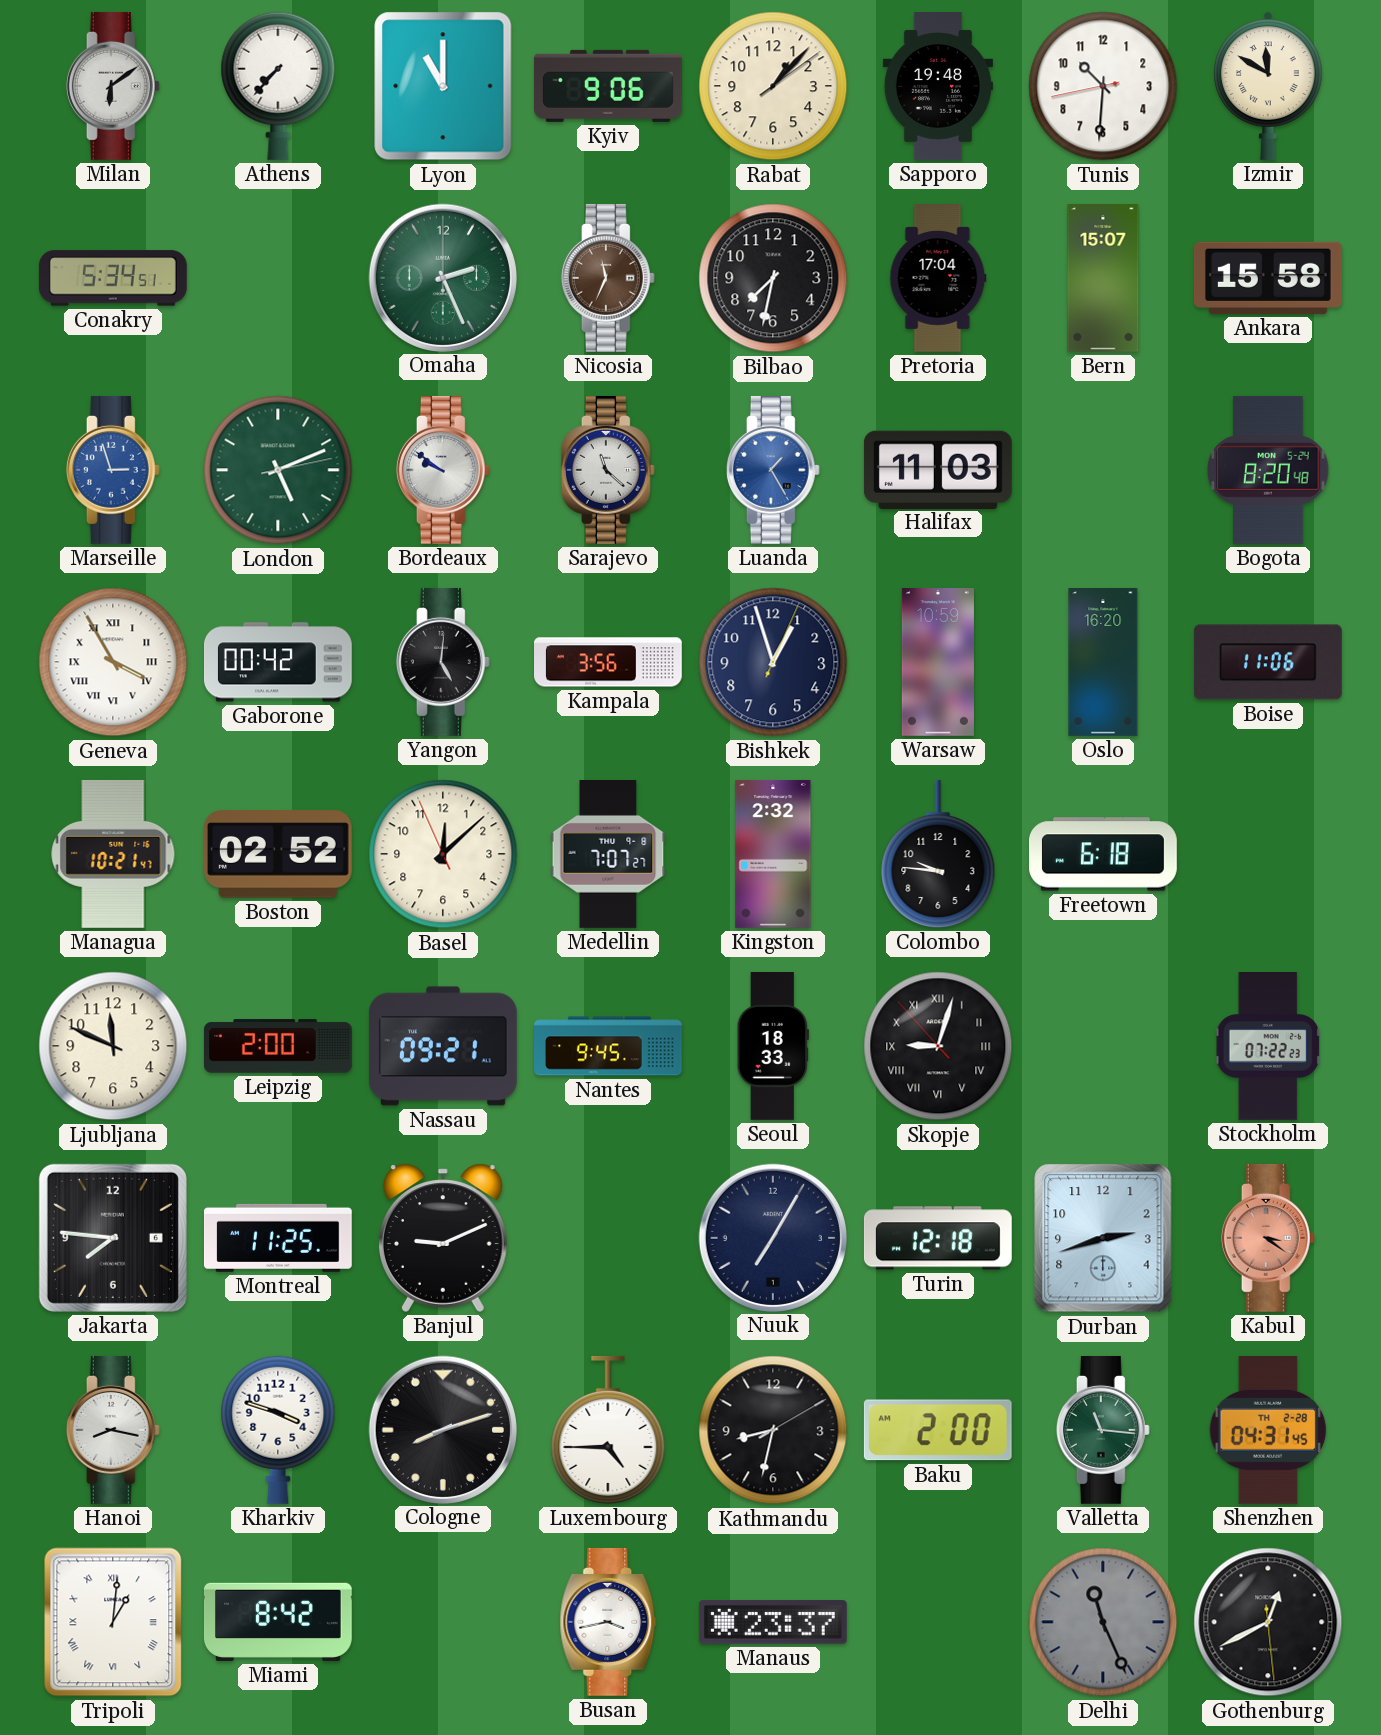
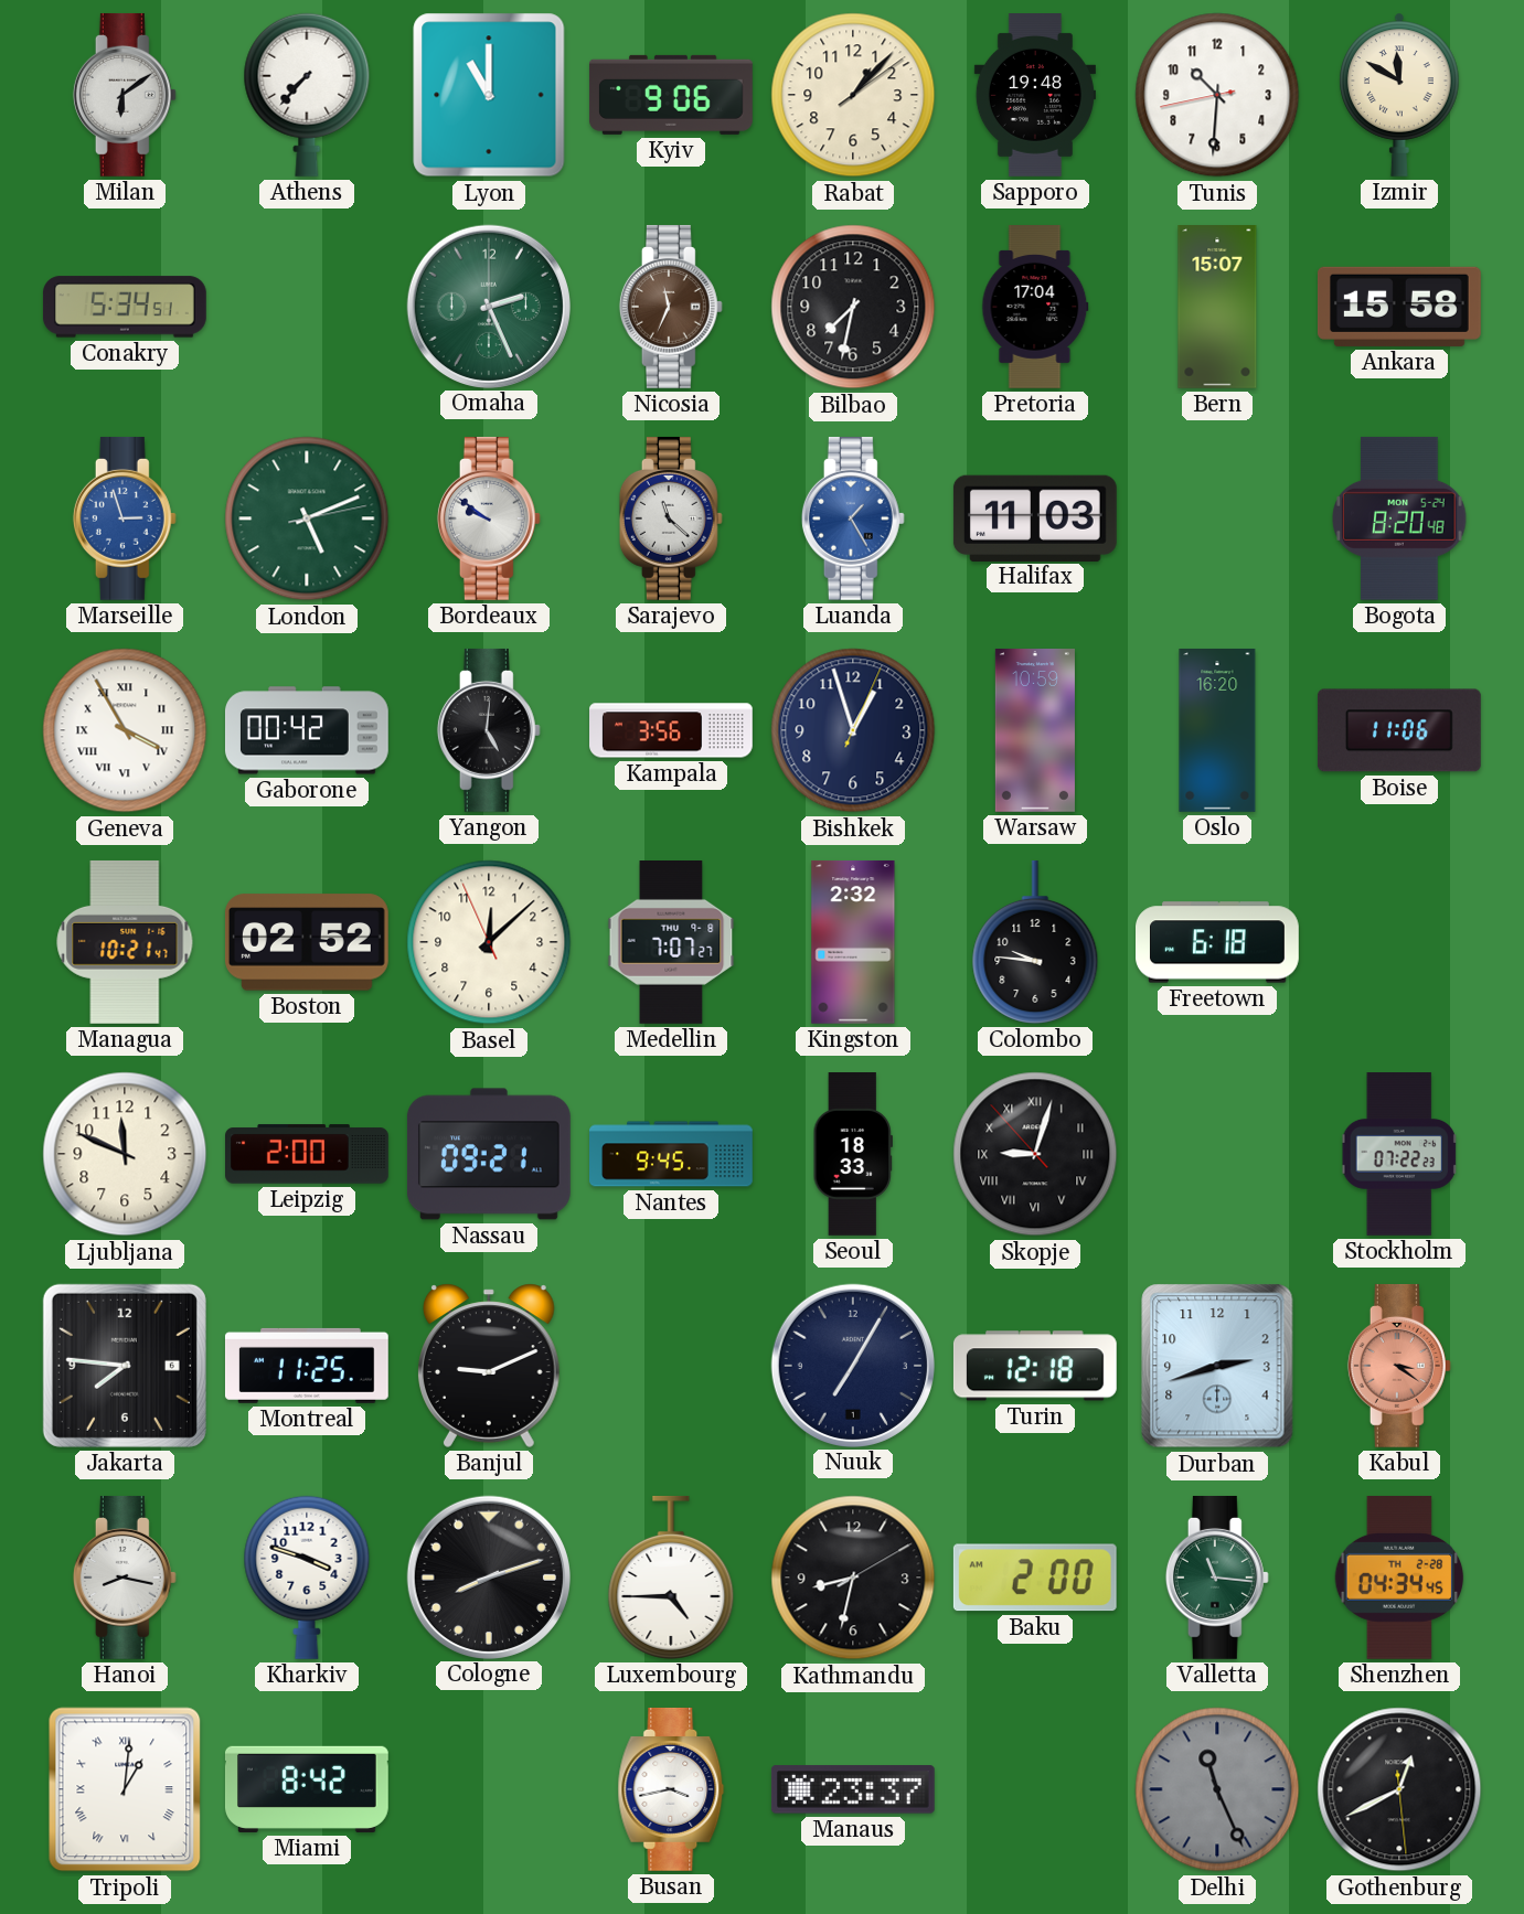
Shenzhen: 04:31 -> 04:34
